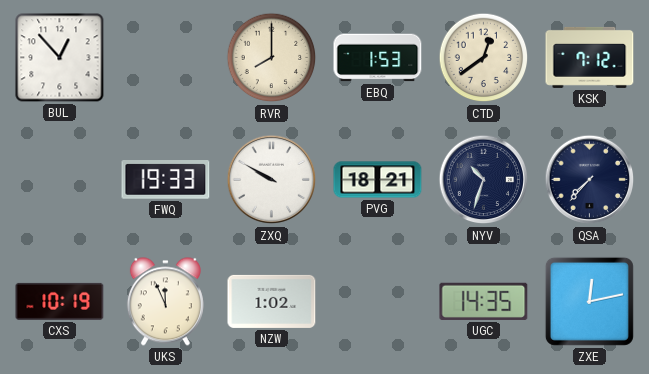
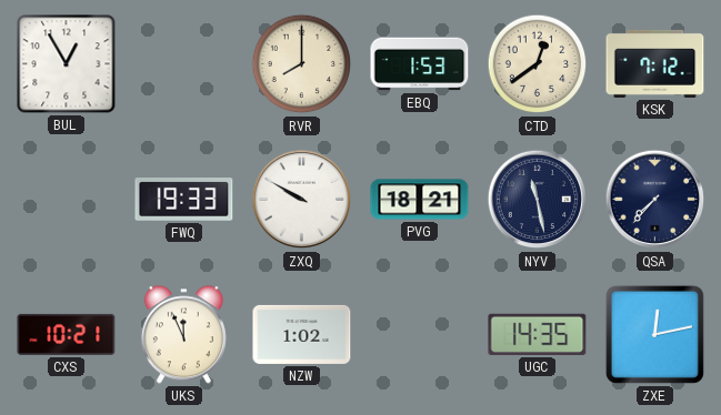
BUL: 12:53 -> 12:55
NYV: 10:33 -> 11:28
CXS: 10:19 -> 10:21
